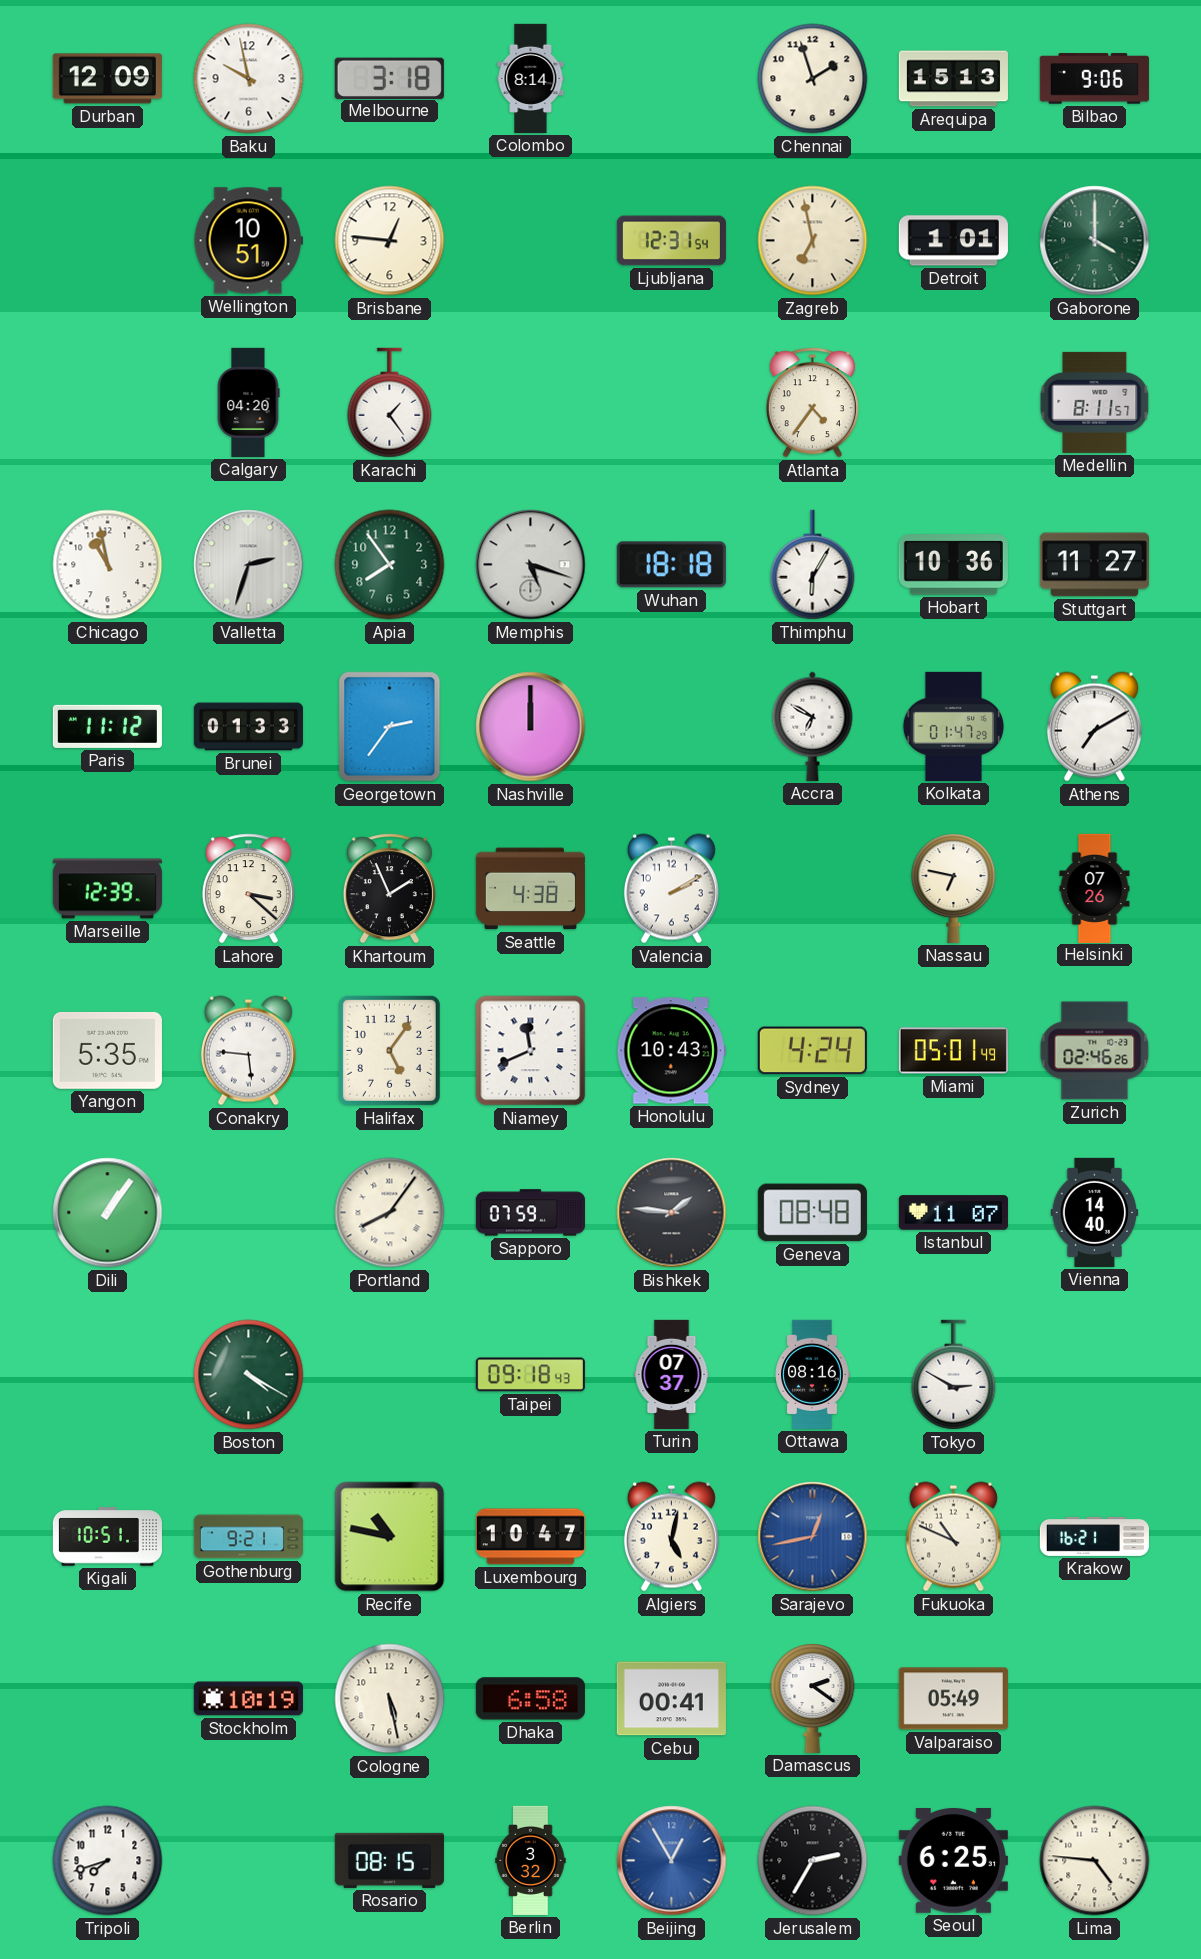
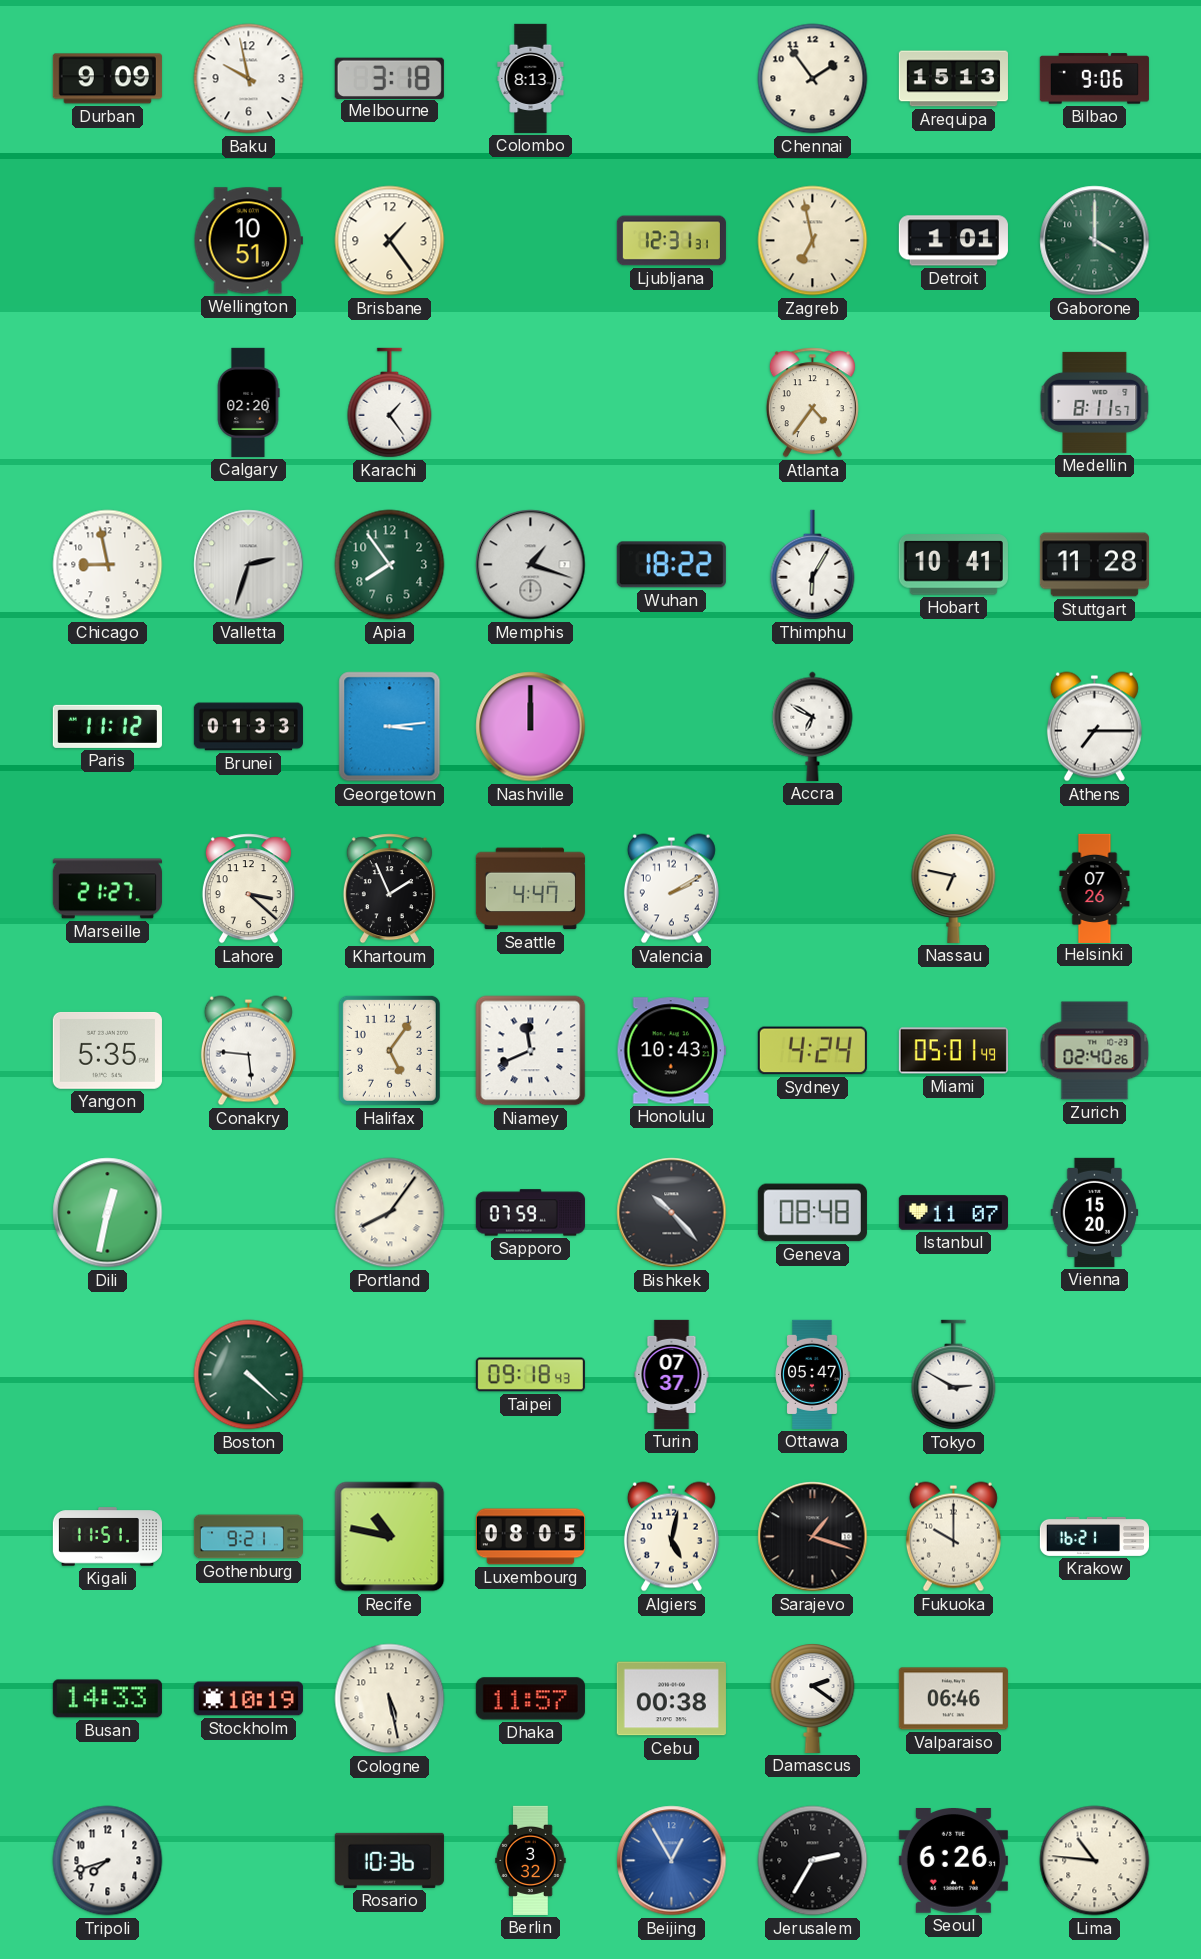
Durban: 12:09 -> 9:09
Colombo: 8:14 -> 8:13
Chennai: 1:57 -> 1:54
Brisbane: 12:46 -> 1:24
Ljubljana: 12:31:54 -> 12:31:31
Calgary: 04:20 -> 02:20
Chicago: 10:58 -> 8:58
Memphis: 5:18 -> 1:18
Wuhan: 18:18 -> 18:22
Hobart: 10:36 -> 10:41
Stuttgart: 11:27 -> 11:28
Georgetown: 2:36 -> 3:14
Kolkata: 01:47 -> none
Athens: 7:10 -> 7:15
Marseille: 12:39 -> 21:27
Seattle: 4:38 -> 4:47
Zurich: 02:46 -> 02:40
Dili: 1:06 -> 12:32
Bishkek: 1:46 -> 10:23
Vienna: 14:40 -> 15:20
Boston: 4:20 -> 4:22
Ottawa: 08:16 -> 05:47
Kigali: 10:51 -> 11:51
Luxembourg: 10:47 -> 08:05
Sarajevo: 12:43 -> 1:18
Sarajevo dial: blue -> black
Fukuoka: 10:49 -> 10:00
Busan: none -> 14:33
Dhaka: 6:58 -> 11:57
Cebu: 00:41 -> 00:38
Valparaiso: 05:49 -> 06:46
Rosario: 08:15 -> 10:36
Seoul: 6:25 -> 6:26
Lima: 4:46 -> 10:46
